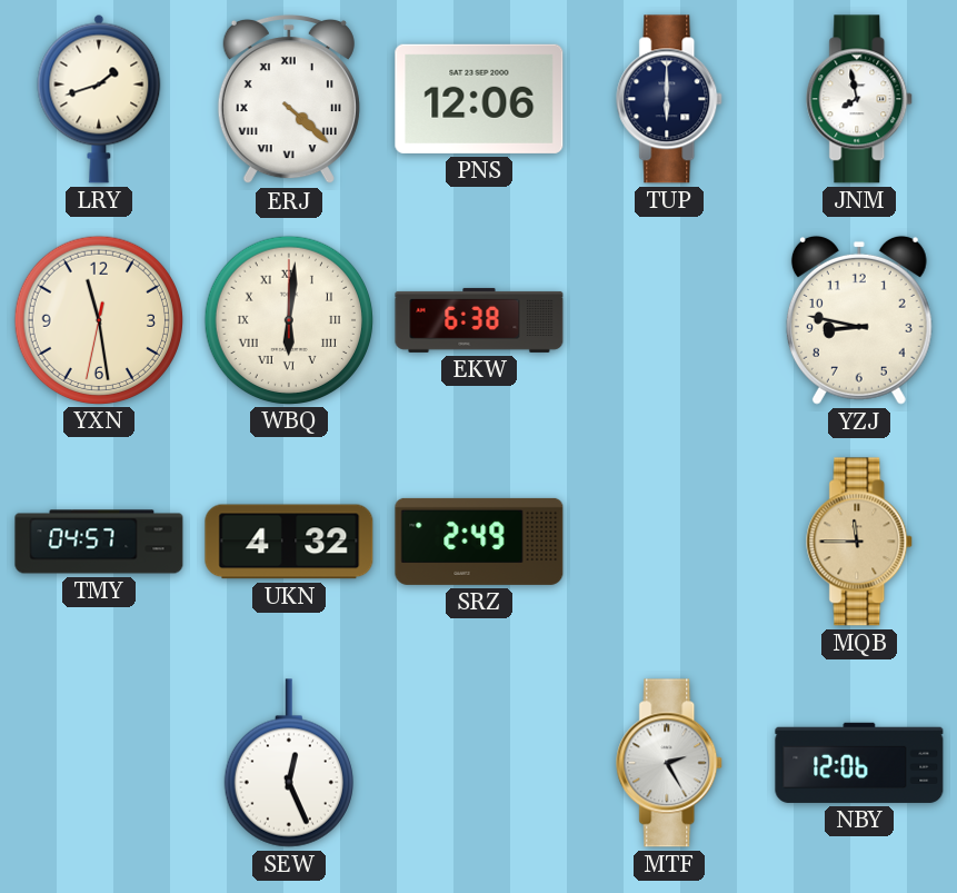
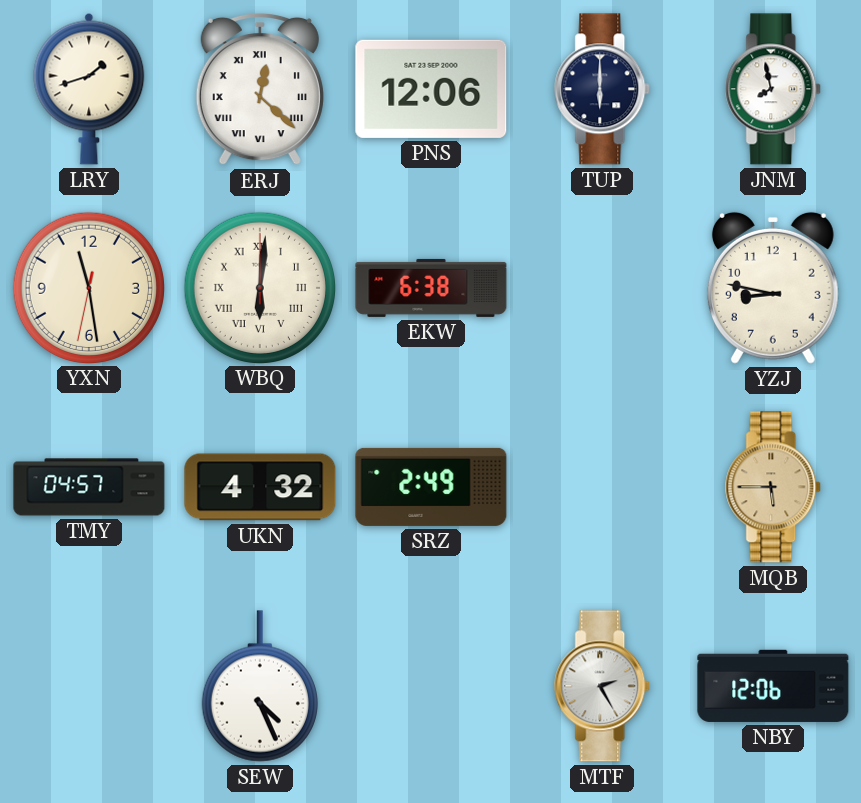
ERJ: 4:22 -> 12:22
MQB: 11:45 -> 5:45
SEW: 12:26 -> 4:26
